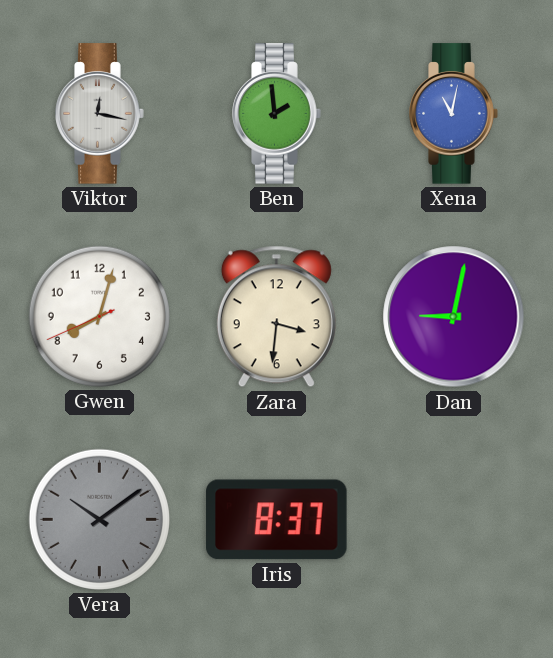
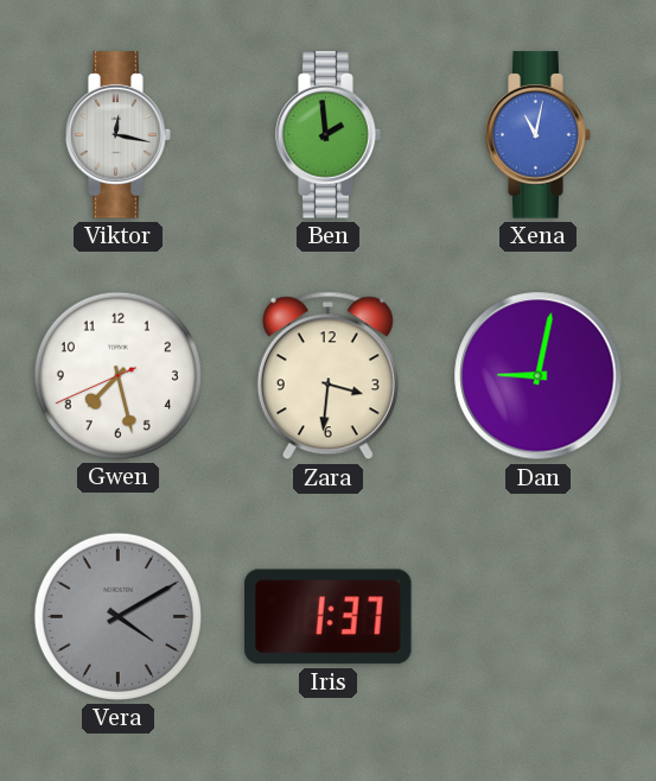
Gwen: 8:02 -> 7:27
Vera: 10:09 -> 4:10
Iris: 8:37 -> 1:37
